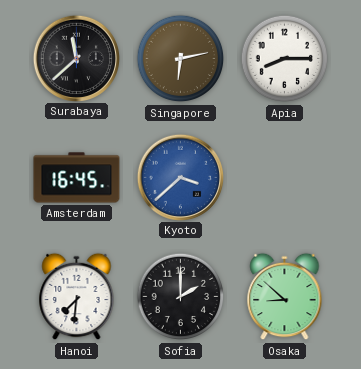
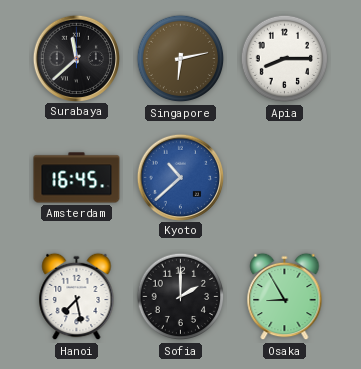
Kyoto: 3:38 -> 10:38
Hanoi: 7:31 -> 7:28
Osaka: 8:52 -> 8:55
